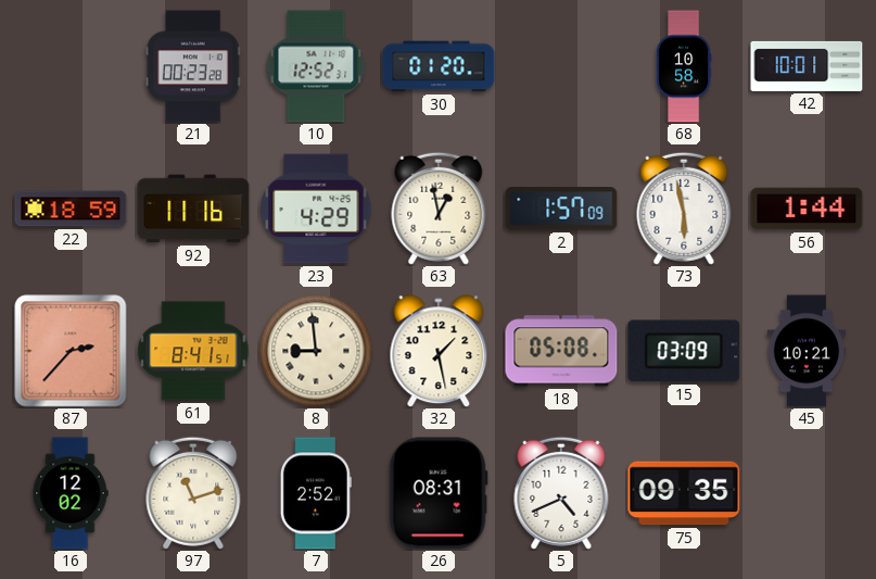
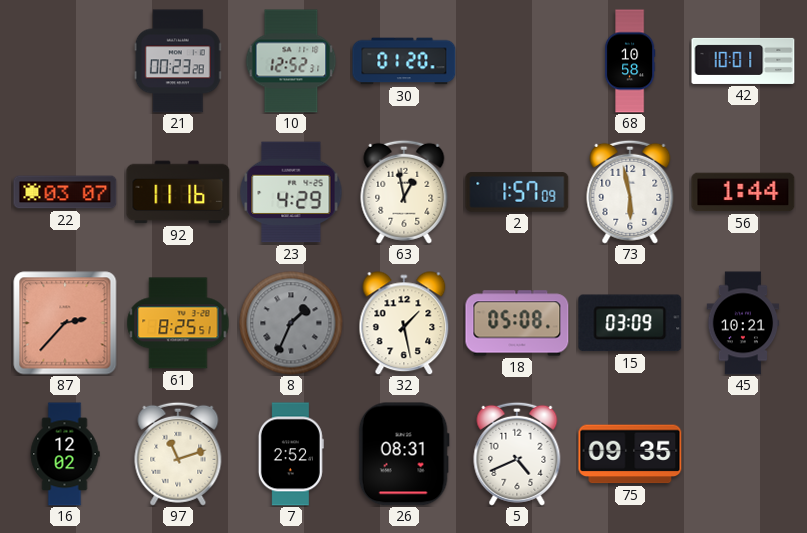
22: 18:59 -> 03:07
61: 8:41 -> 8:25
8: 8:59 -> 1:34
8 dial: cream -> grey
